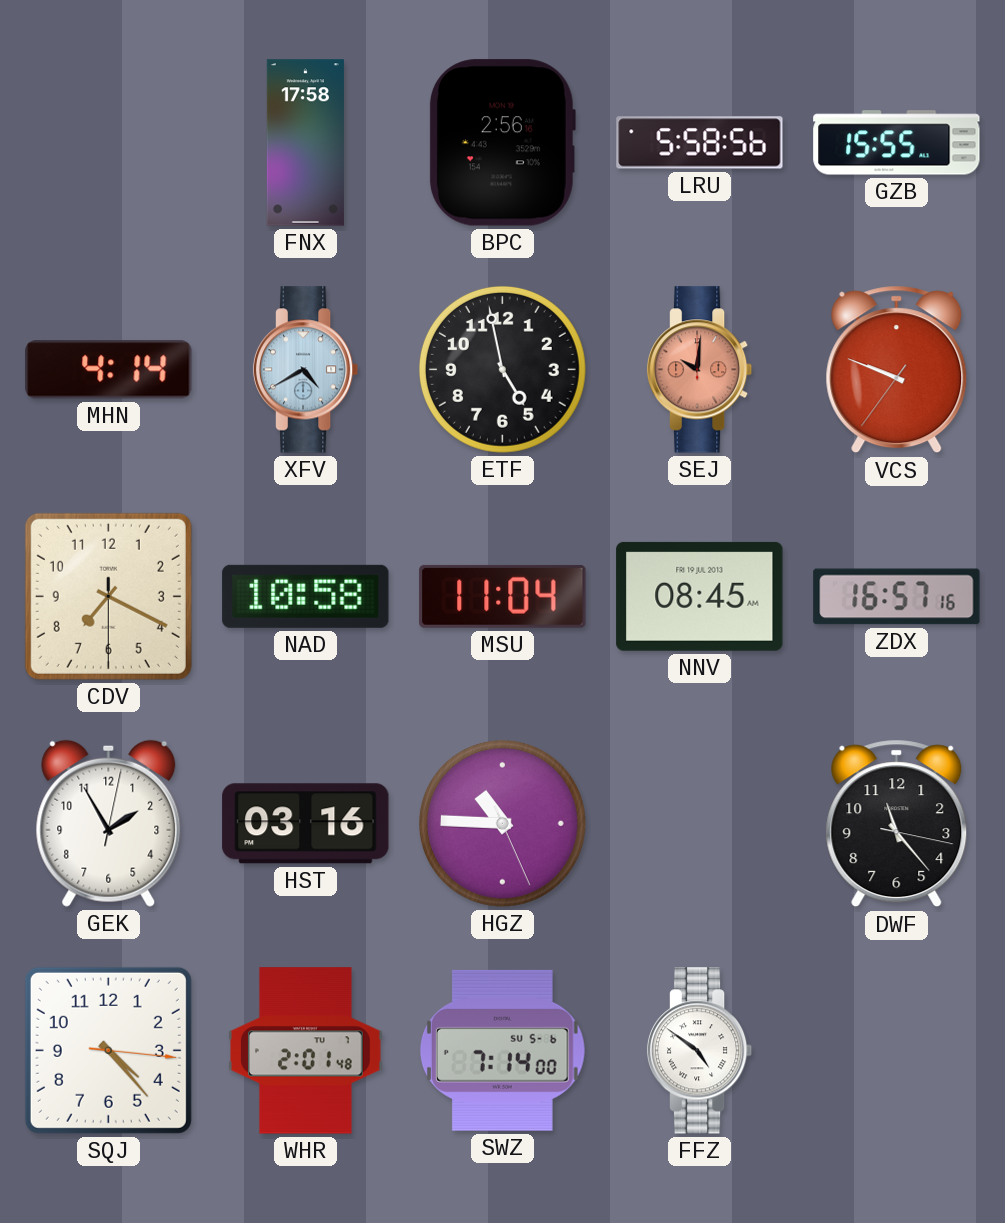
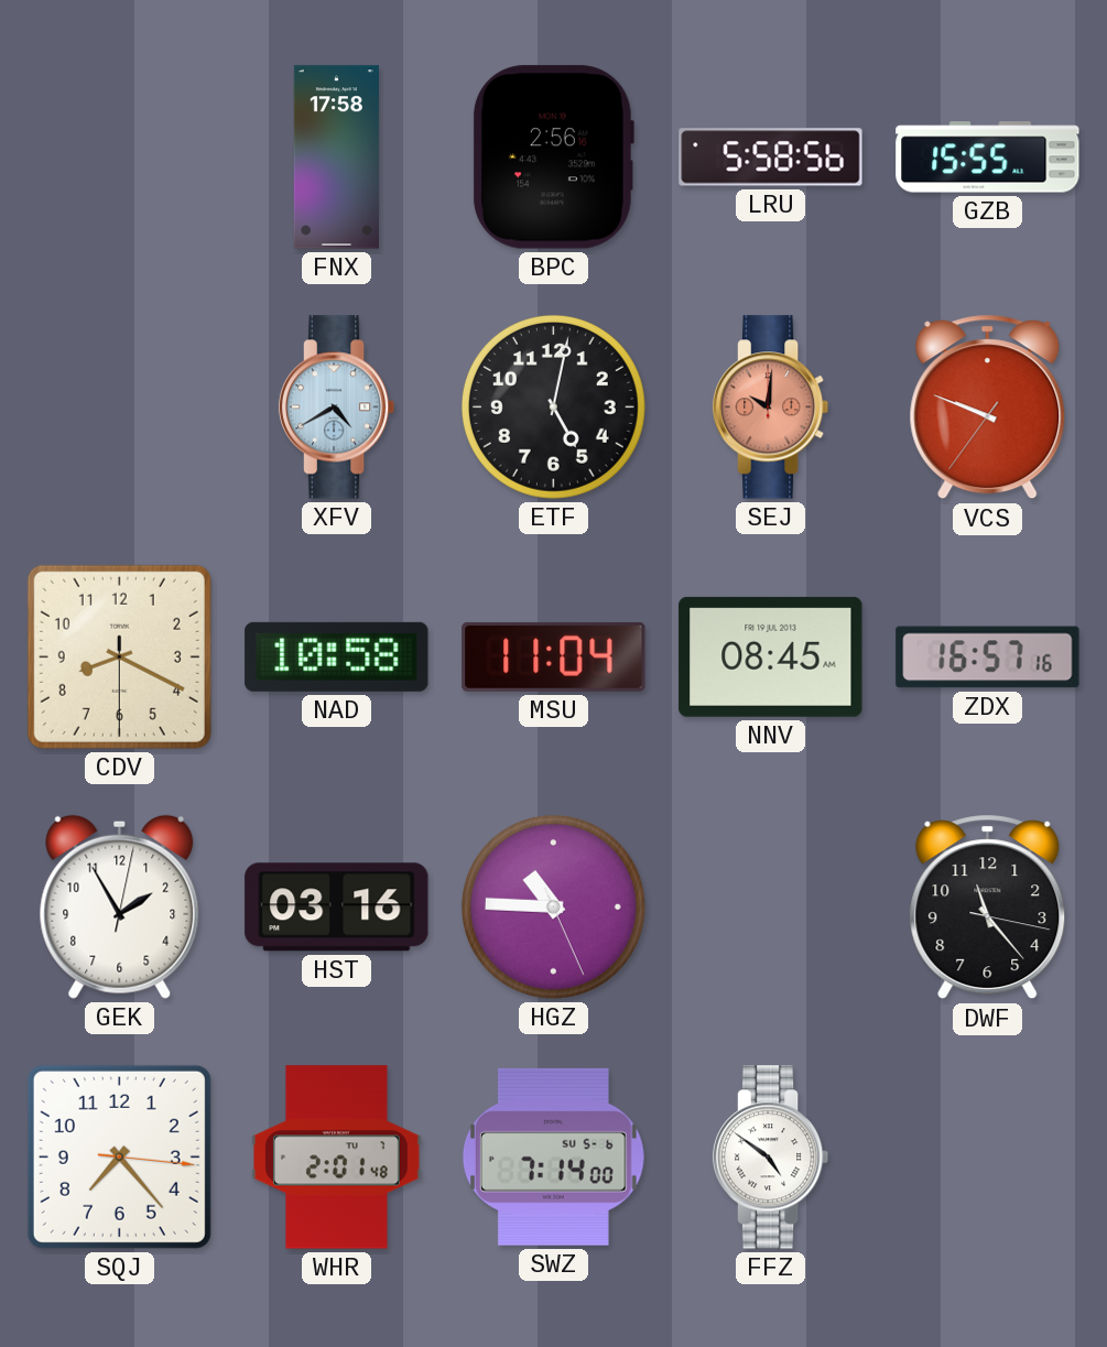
MHN: 4:14 -> none
ETF: 4:58 -> 5:02
CDV: 7:19 -> 8:19
SQJ: 4:23 -> 7:23
